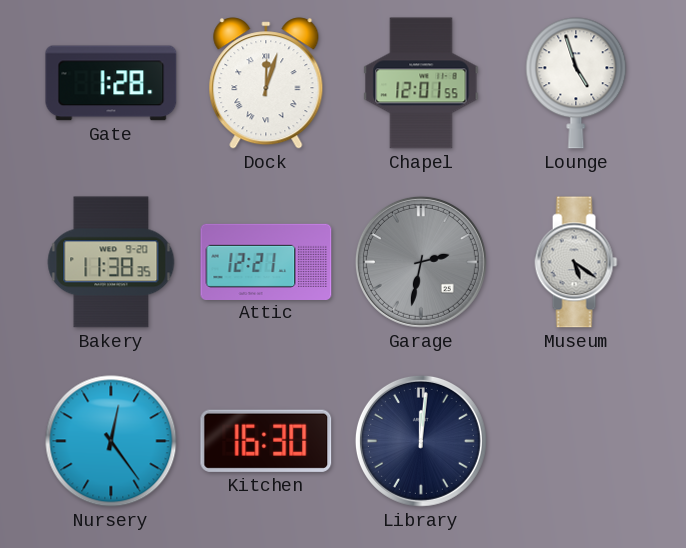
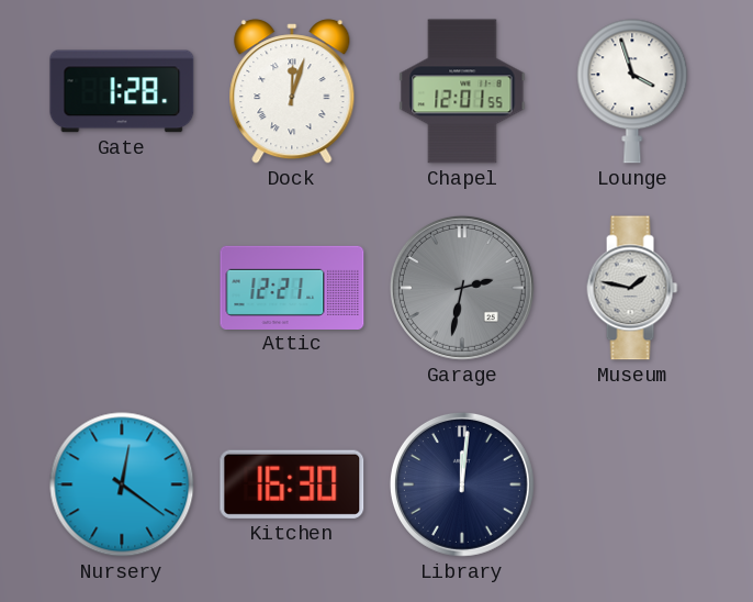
Lounge: 4:57 -> 3:57
Bakery: 11:38 -> none
Museum: 5:21 -> 1:47
Nursery: 12:24 -> 12:21
